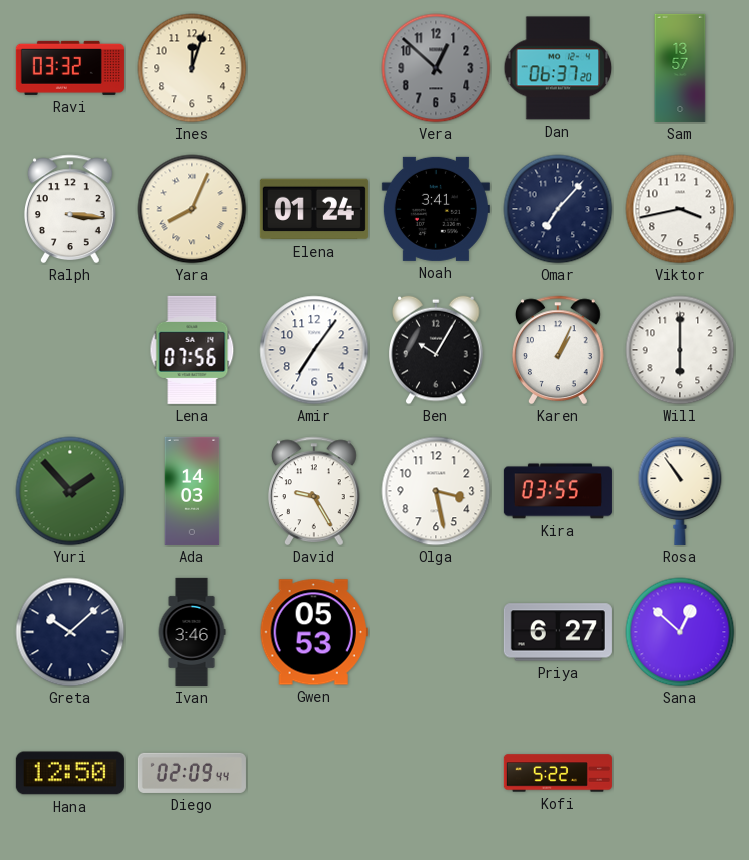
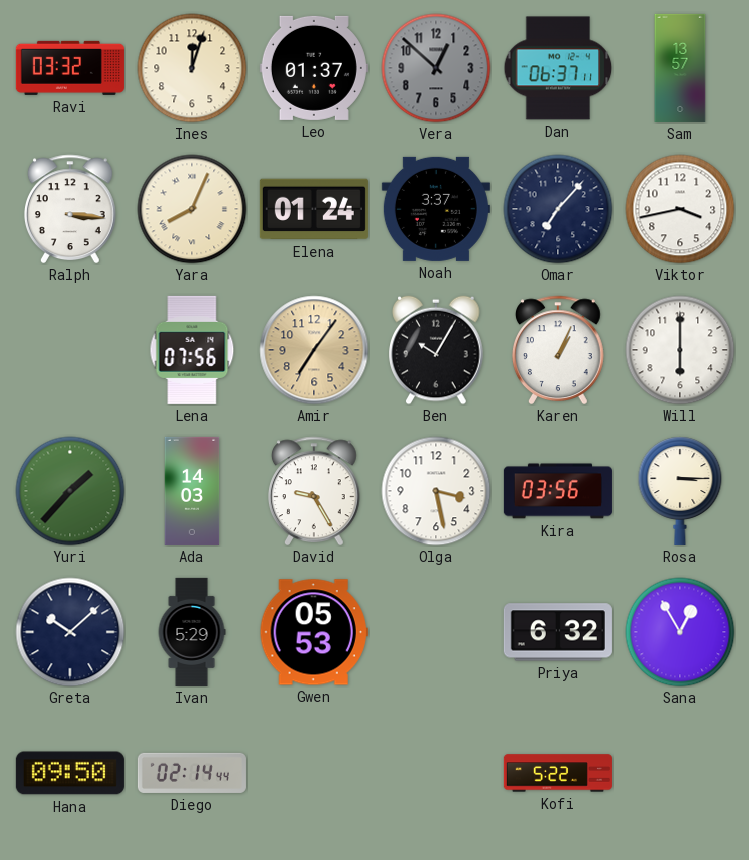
Leo: none -> 01:37
Dan: 06:37:20 -> 06:37:11
Noah: 3:41 -> 3:37
Amir dial: white -> champagne
Yuri: 1:53 -> 1:37
Kira: 03:55 -> 03:56
Rosa: 10:54 -> 3:15
Ivan: 3:46 -> 5:29
Priya: 6:27 -> 6:32
Sana: 12:52 -> 12:55
Hana: 12:50 -> 09:50
Diego: 02:09 -> 02:14
